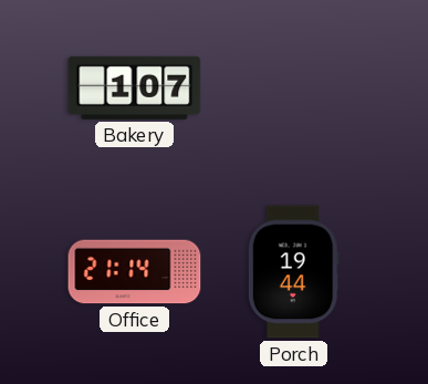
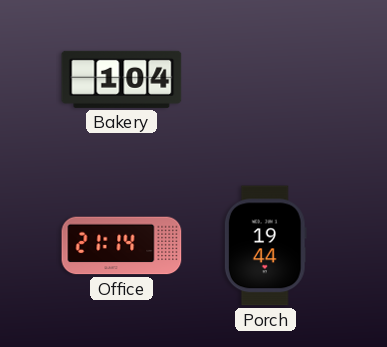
Bakery: 1:07 -> 1:04
